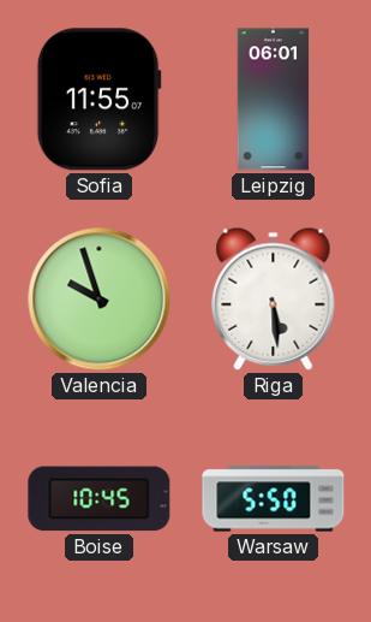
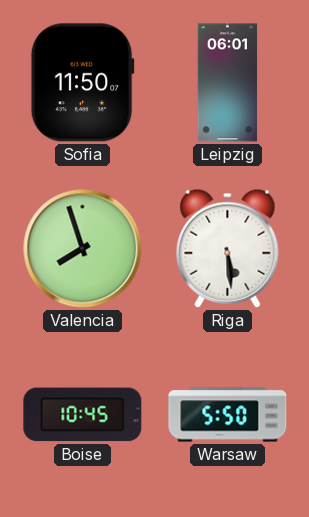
Sofia: 11:55 -> 11:50
Valencia: 9:57 -> 7:57
